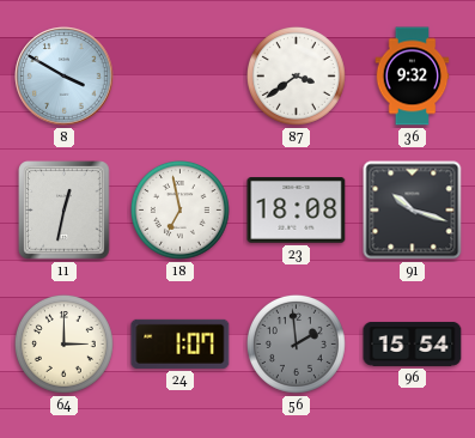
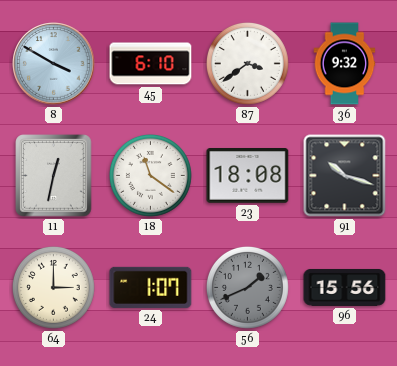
45: none -> 6:10
18: 6:58 -> 11:21
56: 1:59 -> 1:41
96: 15:54 -> 15:56
